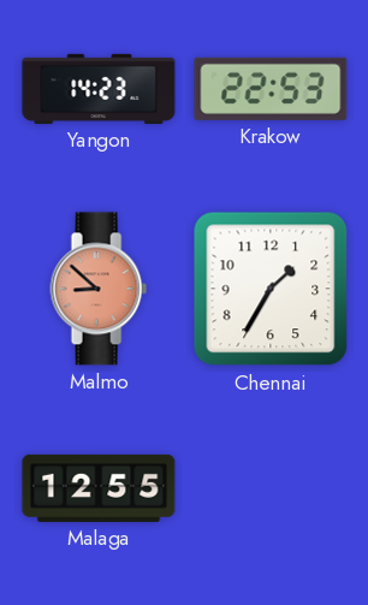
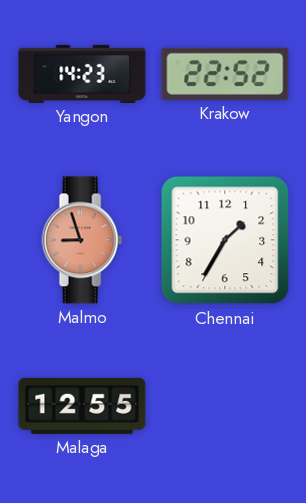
Krakow: 22:53 -> 22:52
Malmo: 8:52 -> 8:57
